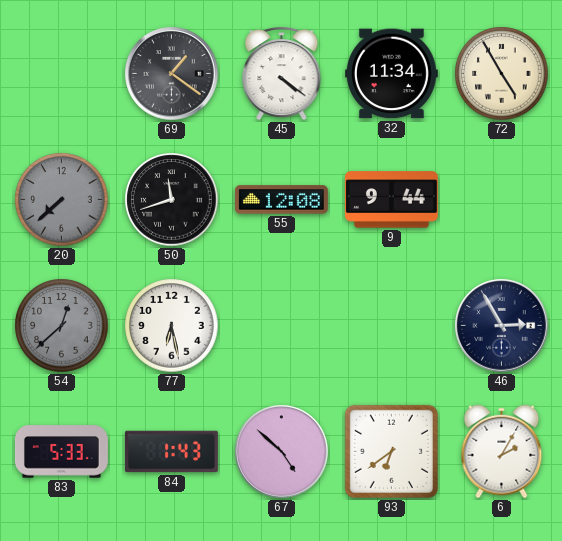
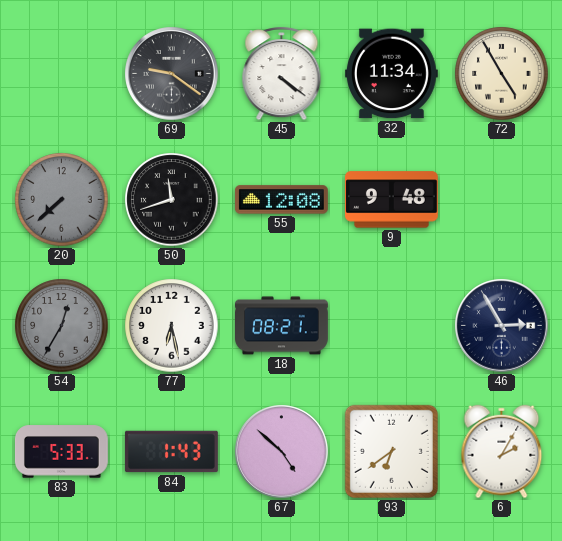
69: 1:21 -> 9:21
9: 9:44 -> 9:48
54: 12:38 -> 12:35
18: none -> 08:21
